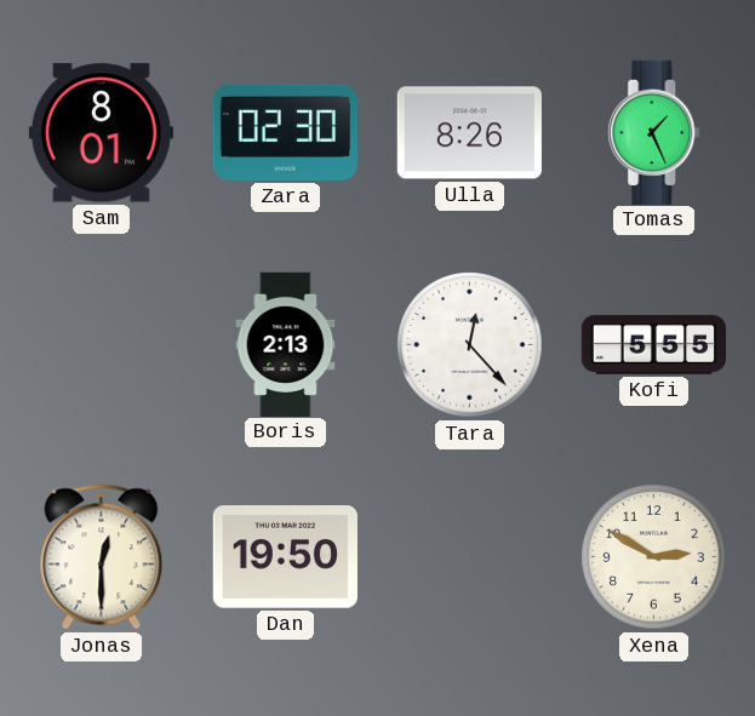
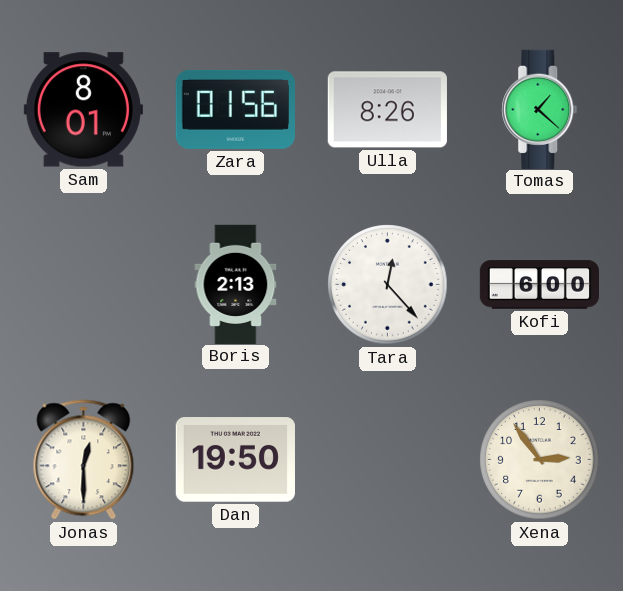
Zara: 02:30 -> 01:56
Tomas: 1:26 -> 1:22
Kofi: 5:55 -> 6:00
Xena: 2:50 -> 2:54
